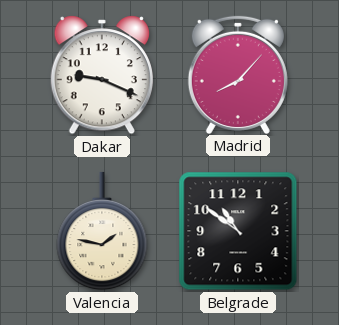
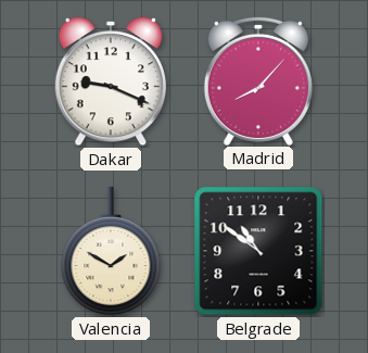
Valencia: 1:47 -> 1:50
